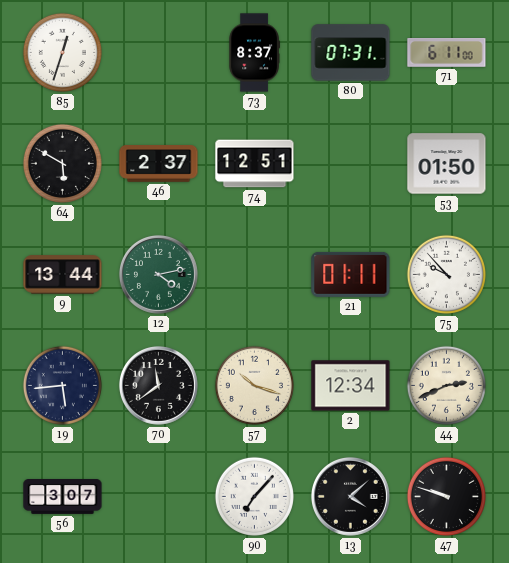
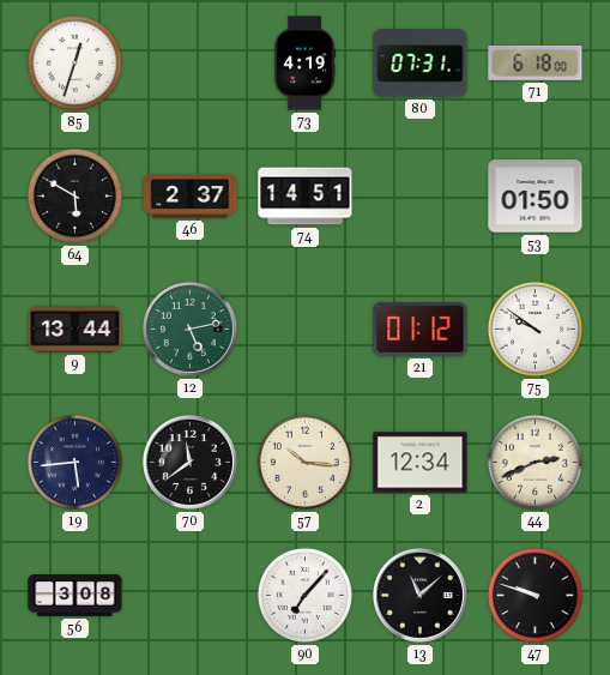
73: 8:37 -> 4:19
71: 6:11 -> 6:18
74: 12:51 -> 14:51
12: 4:13 -> 5:13
21: 01:11 -> 01:12
75: 9:53 -> 9:51
57: 10:18 -> 10:16
56: 3:07 -> 3:08
13: 4:08 -> 11:08
